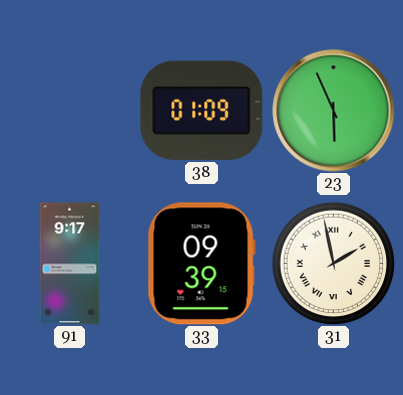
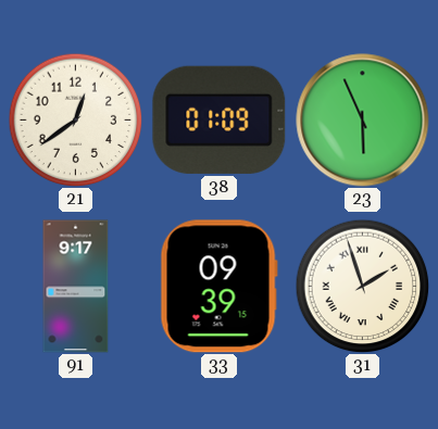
21: none -> 12:39
31: 1:58 -> 1:57
